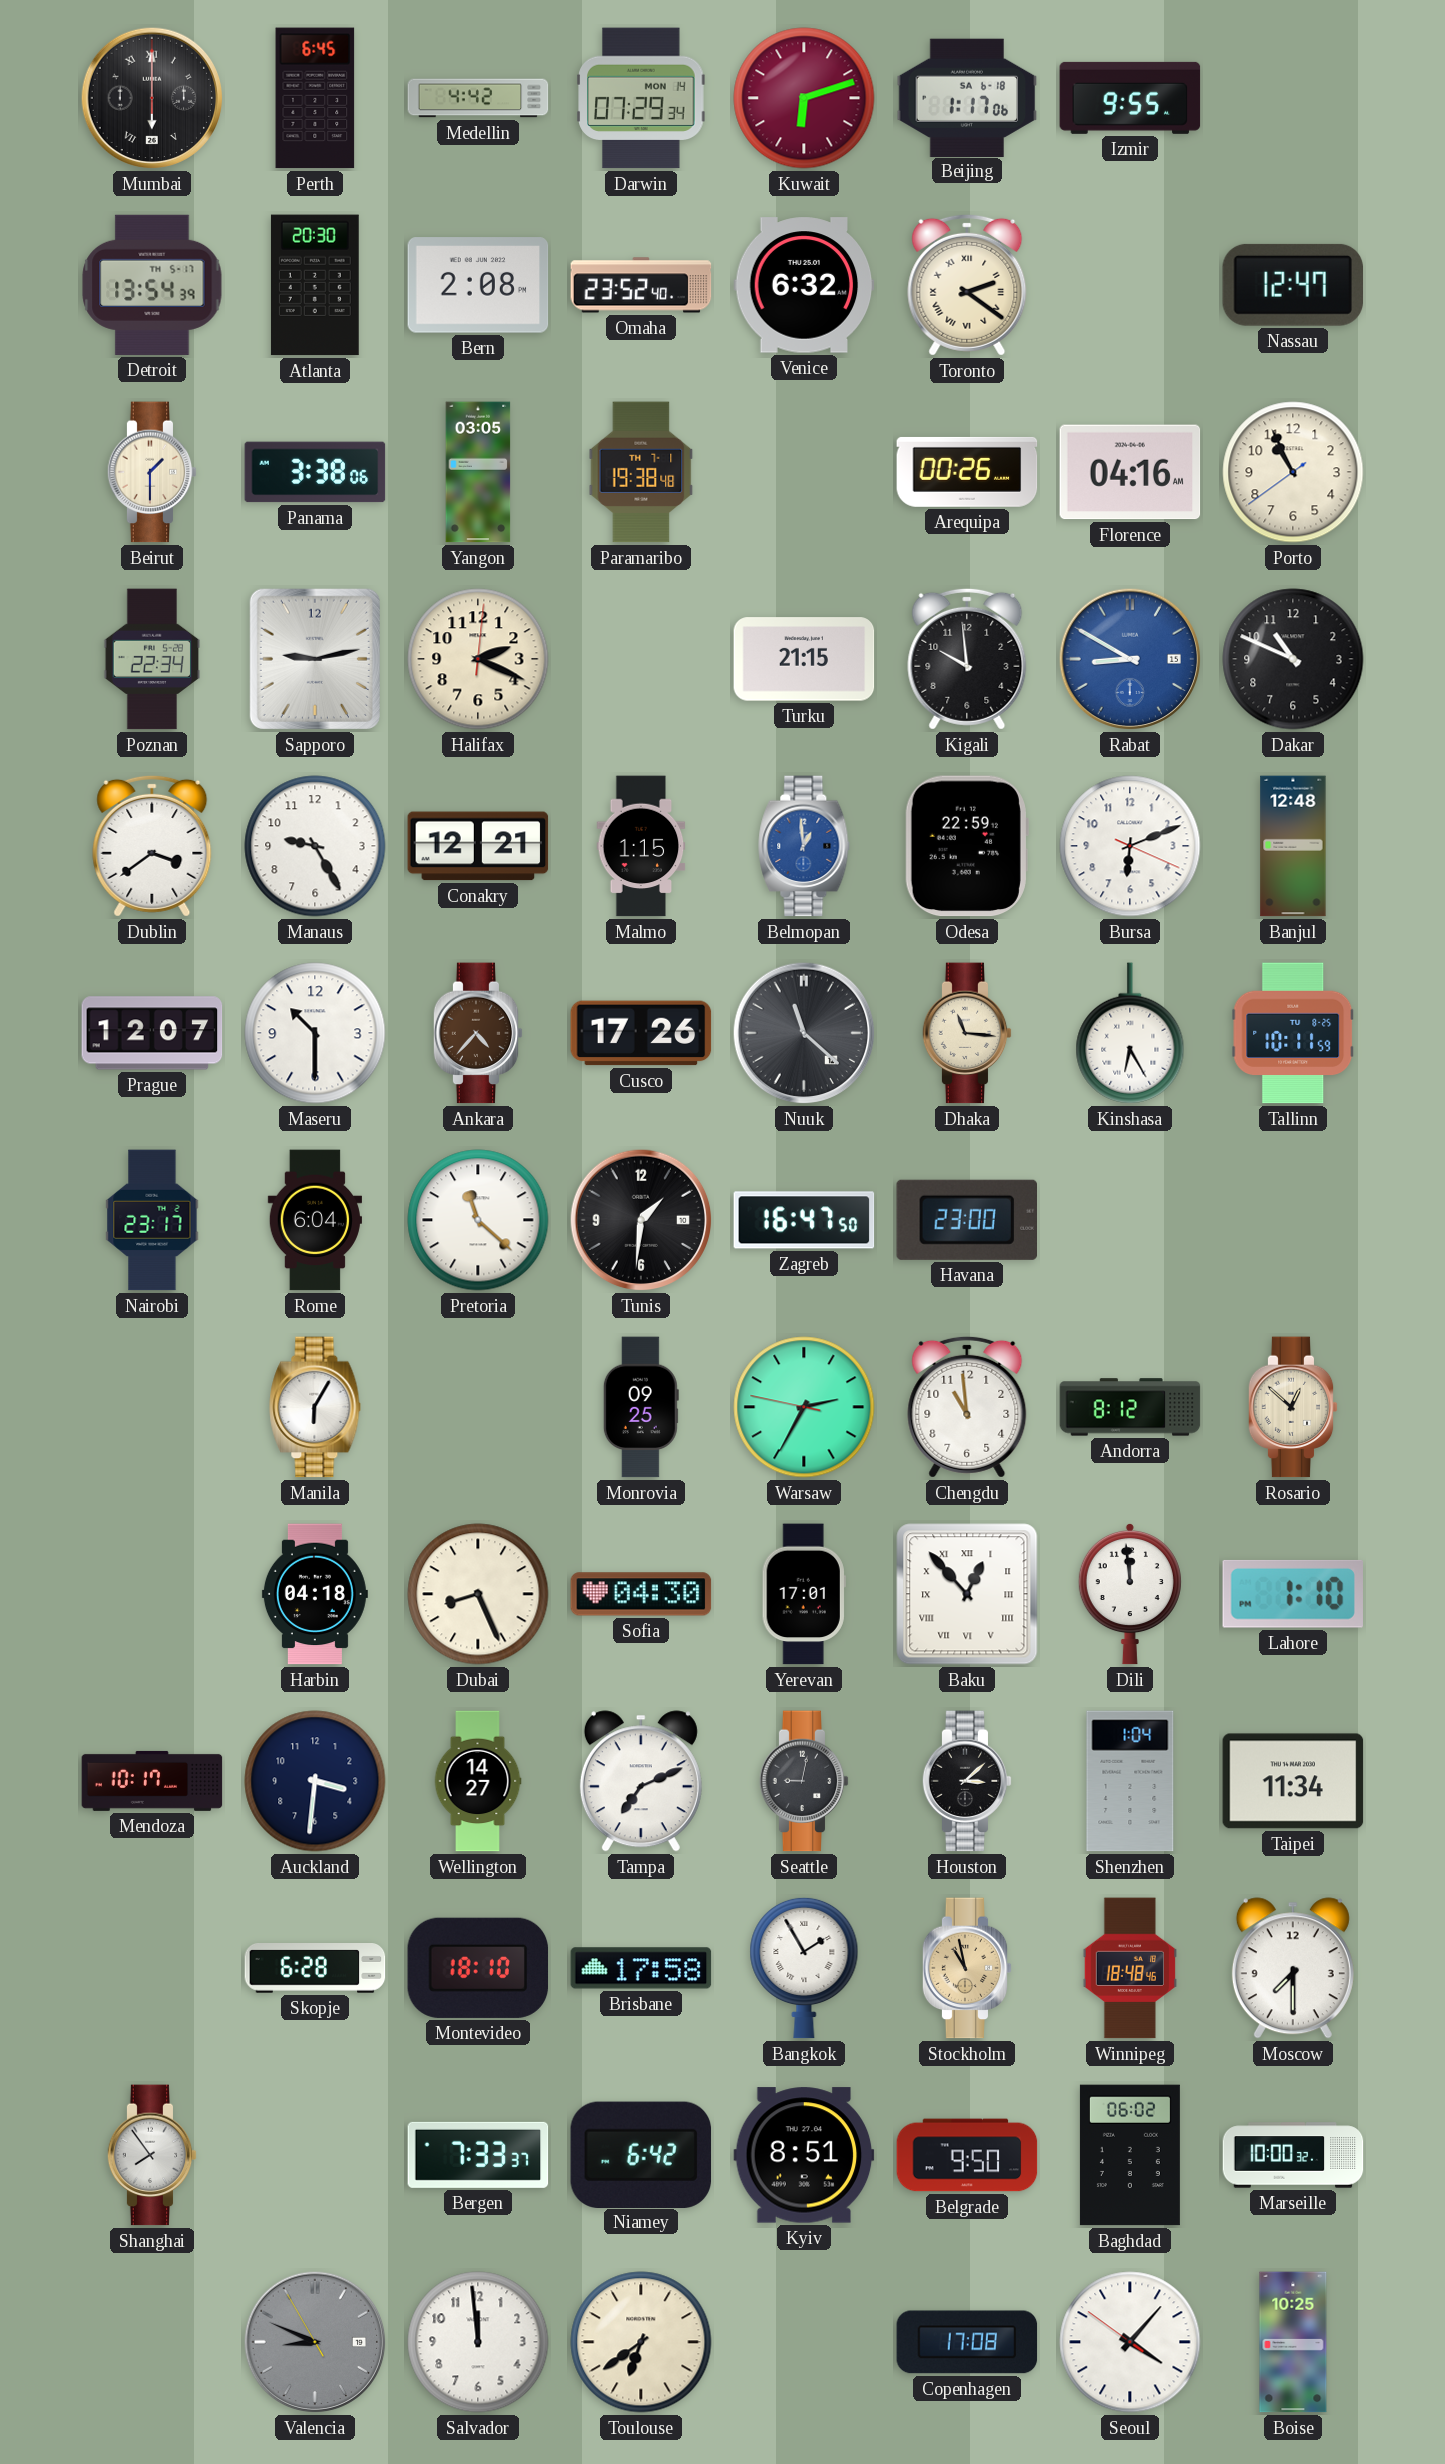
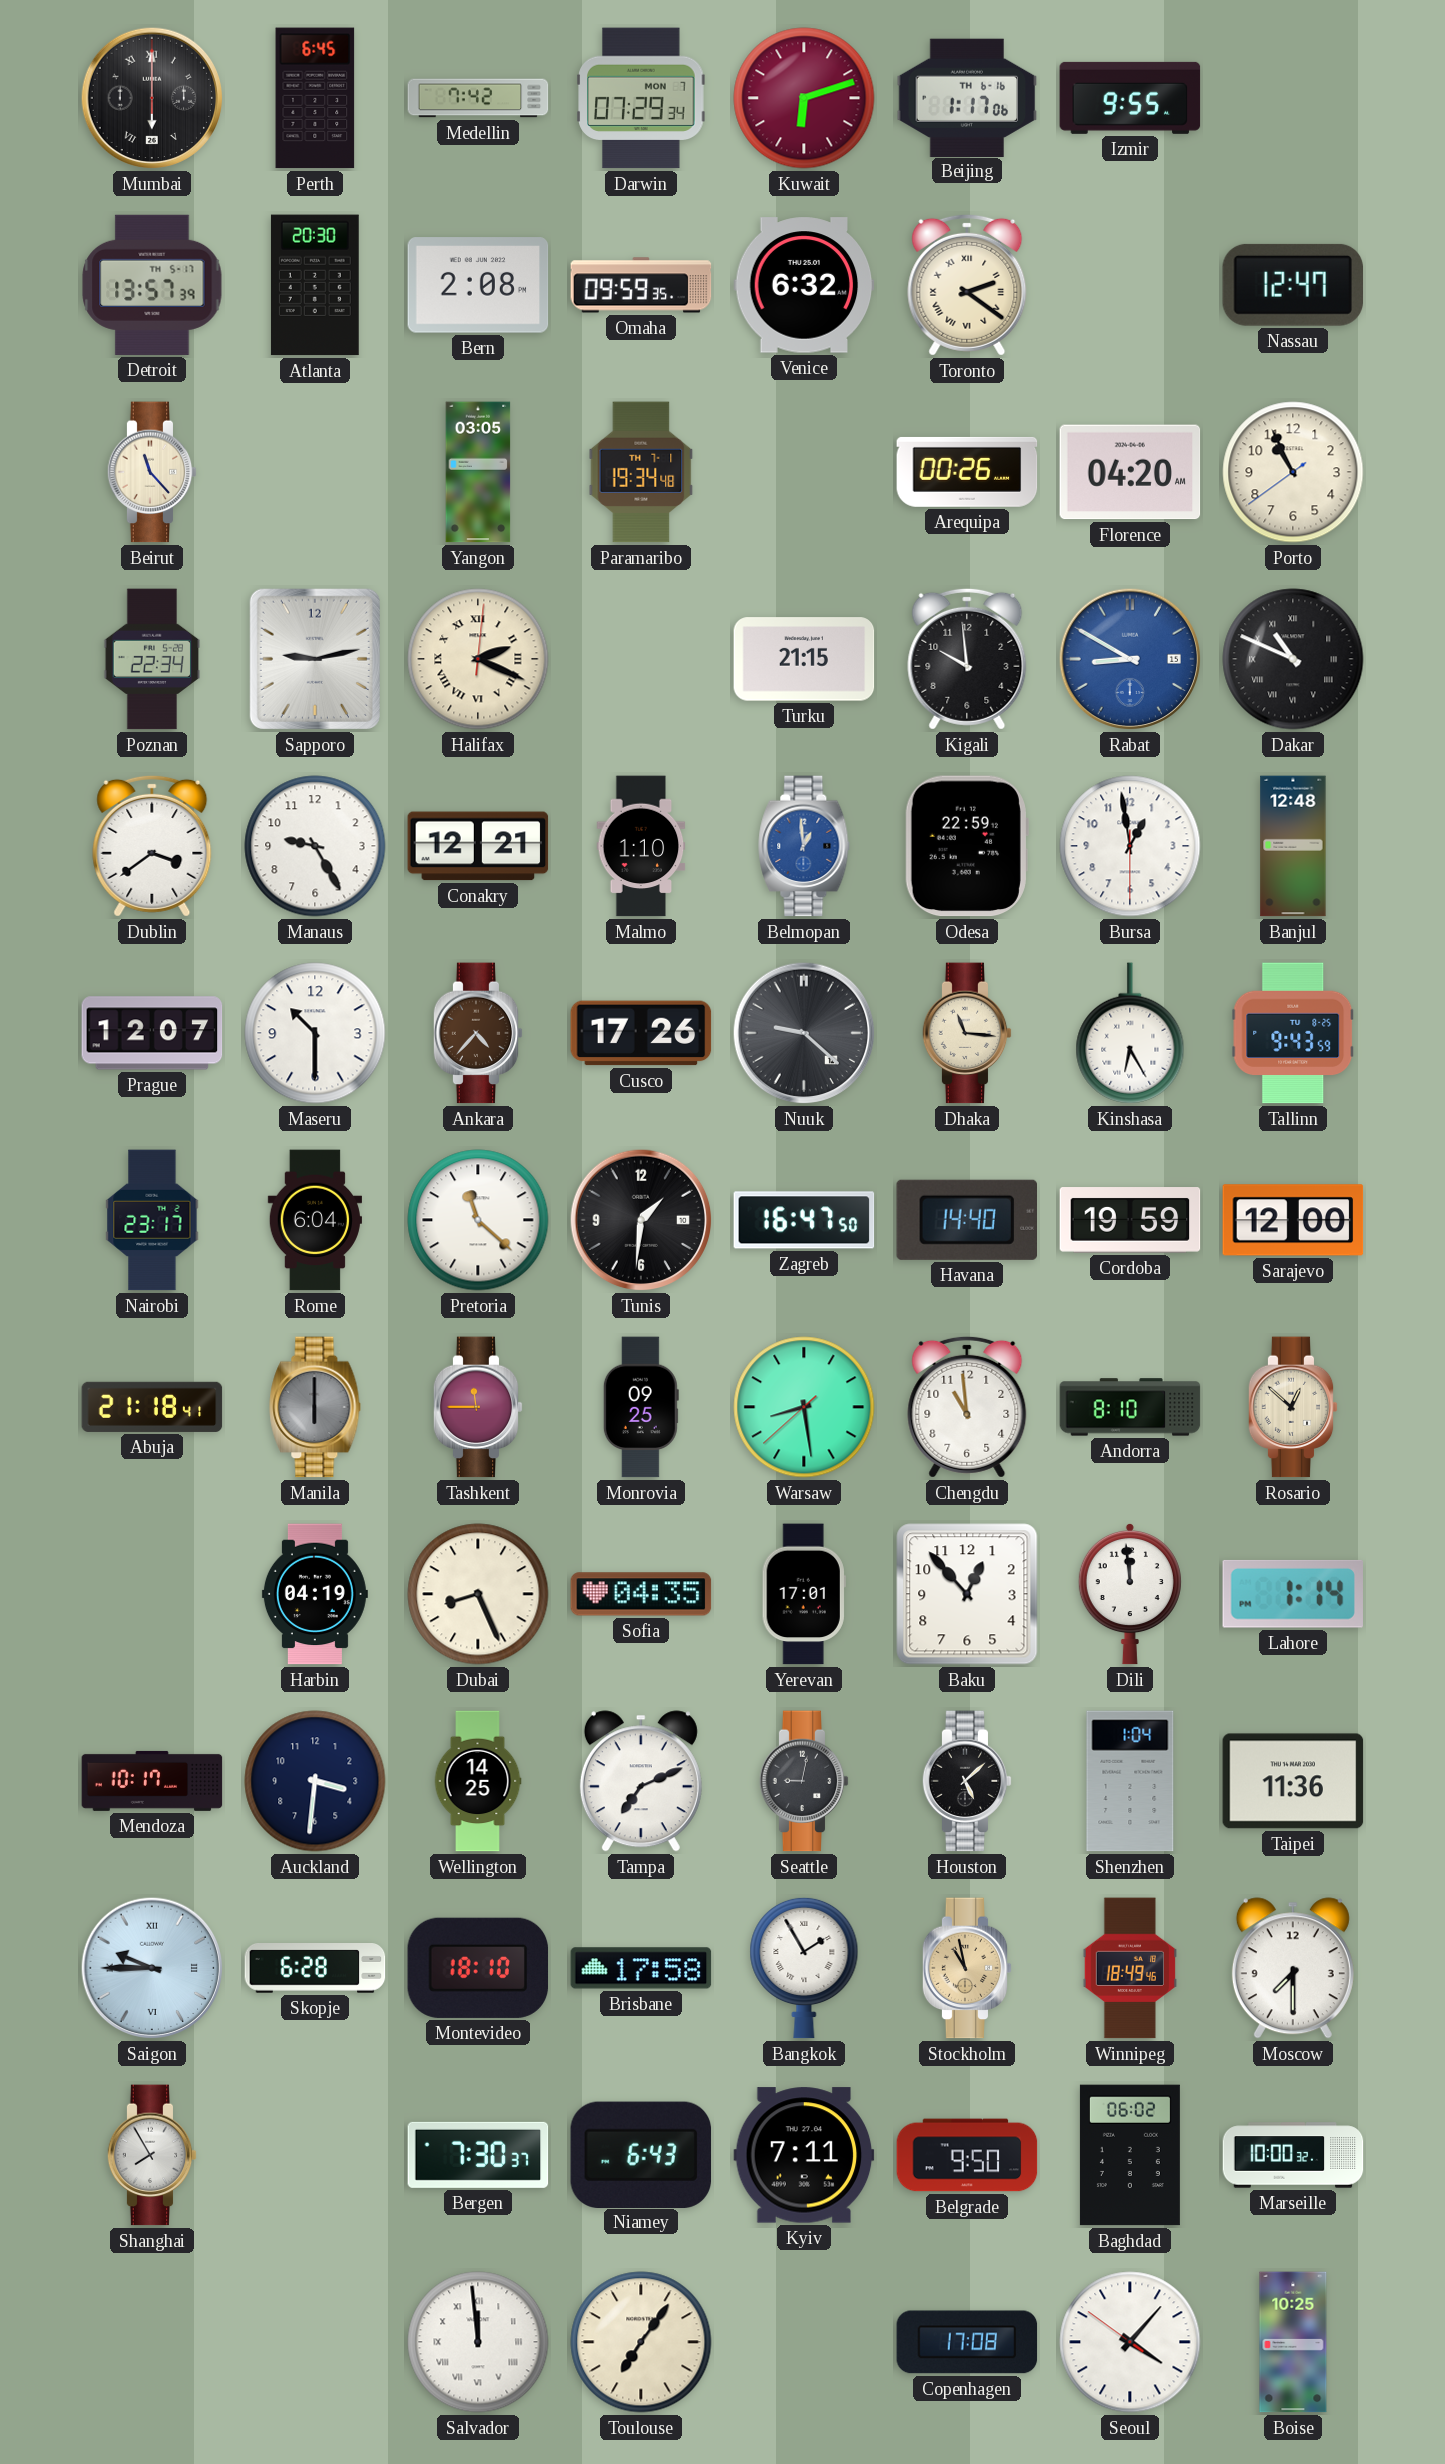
Medellin: 4:42 -> 7:42
Darwin date: MON 14 -> MON 7
Beijing date: SA 6-18 -> TH 6-16
Detroit: 13:54 -> 13:57
Omaha: 23:52 -> 09:59
Beirut: 1:30 -> 11:23
Panama: 3:38 -> none
Paramaribo: 19:38 -> 19:34
Florence: 04:16 -> 04:20
Halifax numerals: Arabic -> Roman
Dakar numerals: Arabic -> Roman
Malmo: 1:15 -> 1:10
Bursa: 6:11 -> 12:58
Nuuk: 11:22 -> 9:22
Tallinn: 10:11 -> 9:43
Havana: 23:00 -> 14:40
Cordoba: none -> 19:59
Sarajevo: none -> 12:00
Abuja: none -> 21:18
Manila: 6:05 -> 6:00
Manila dial: white -> grey
Tashkent: none -> 11:45
Warsaw: 2:34 -> 8:28
Andorra: 8:12 -> 8:10
Harbin: 04:18 -> 04:19
Sofia: 04:30 -> 04:35
Baku numerals: Roman -> Arabic
Lahore: 1:10 -> 1:14
Wellington: 14:27 -> 14:25
Houston: 3:08 -> 5:08
Taipei: 11:34 -> 11:36
Saigon: none -> 9:45
Winnipeg: 18:48 -> 18:49
Shanghai: 7:54 -> 7:55
Bergen: 7:33 -> 7:30
Niamey: 6:42 -> 6:43
Kyiv: 8:51 -> 7:11
Valencia: 8:48 -> none
Salvador numerals: Arabic -> Roman
Toulouse: 6:39 -> 7:06
